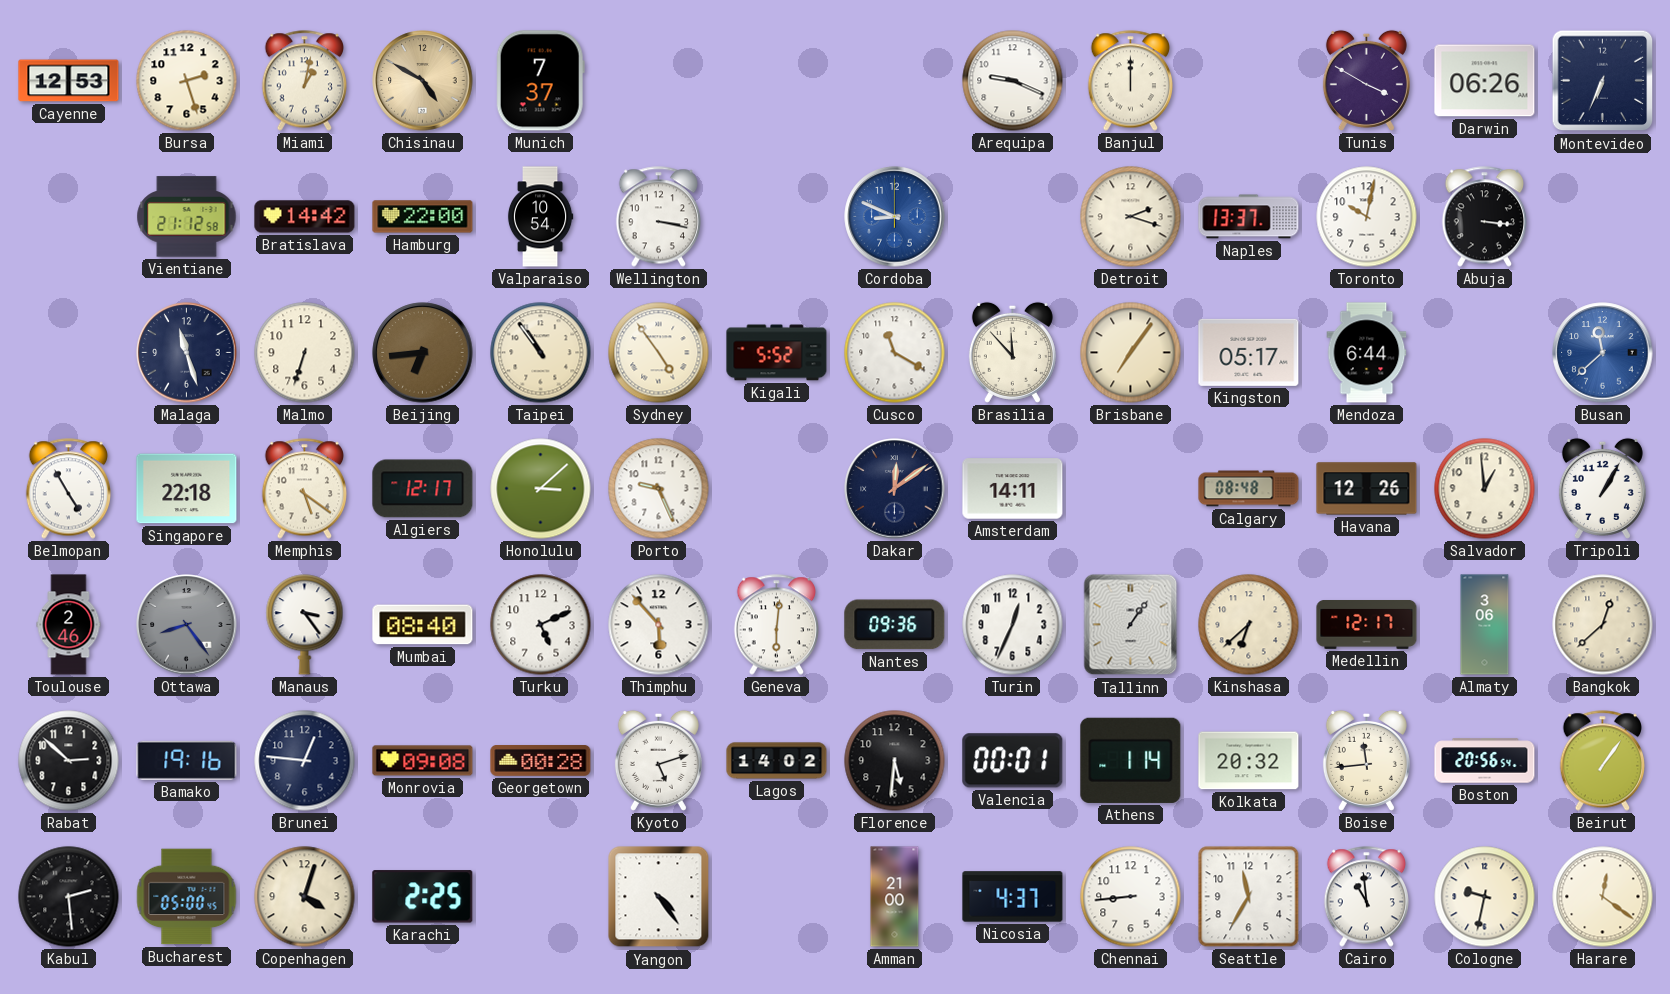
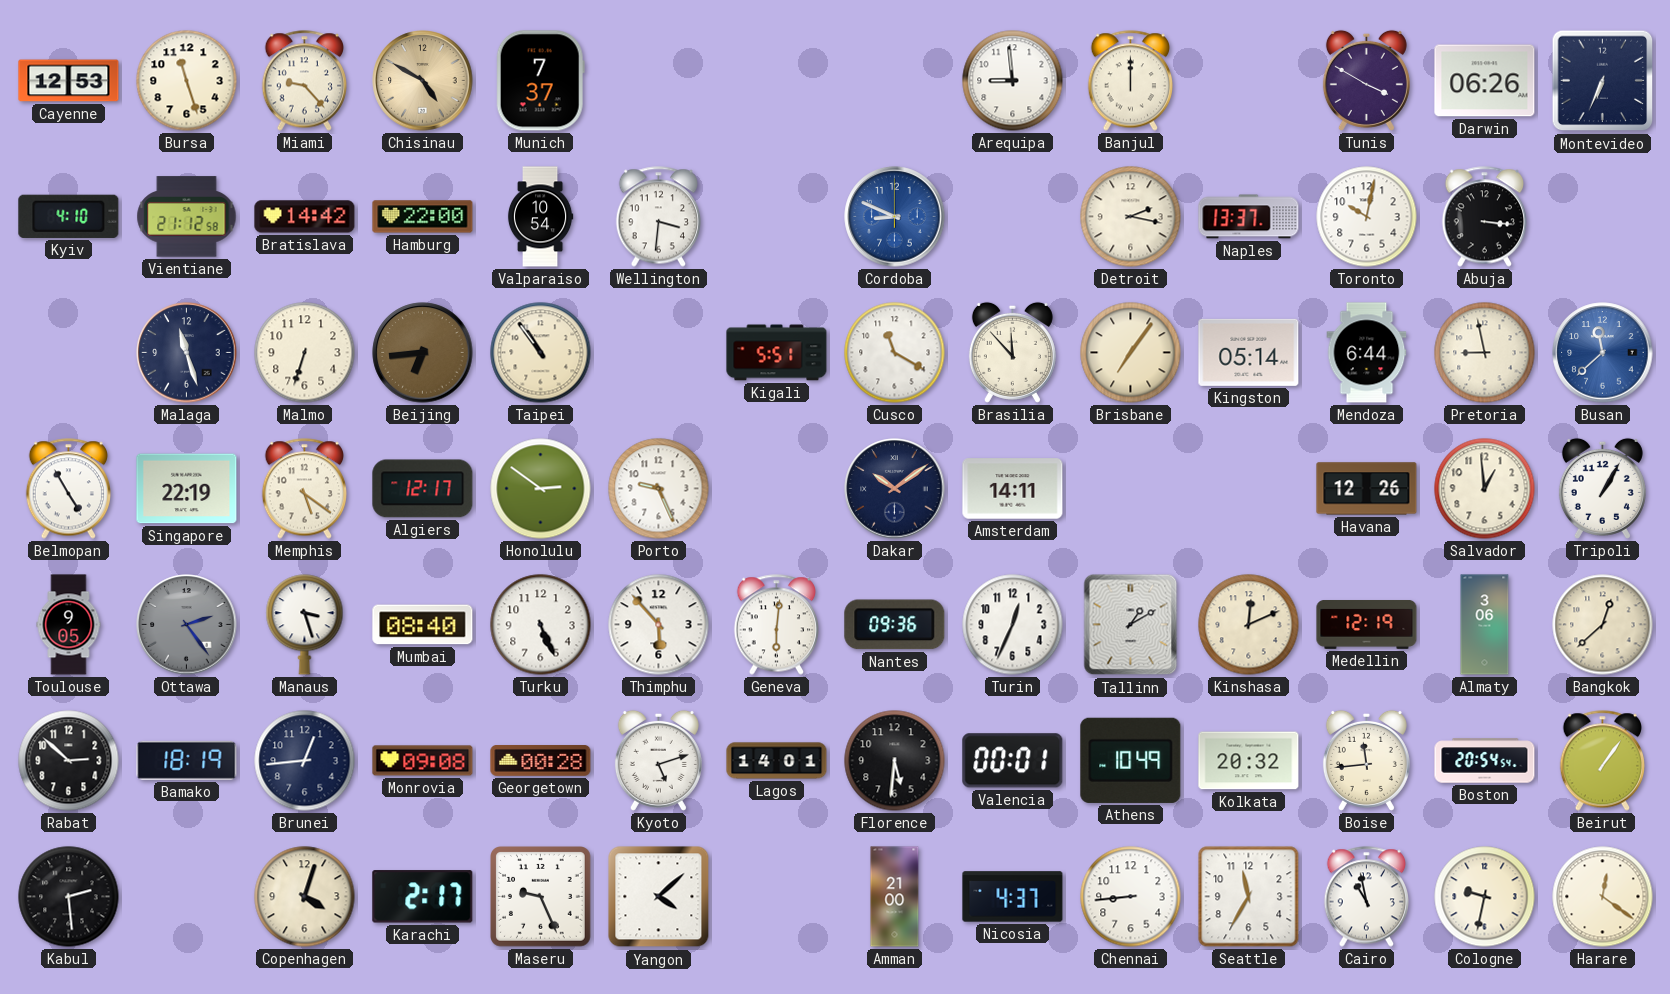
Bursa: 2:27 -> 11:27
Miami: 1:02 -> 9:23
Arequipa: 9:19 -> 8:59
Kyiv: none -> 4:10
Wellington: 3:17 -> 3:31
Detroit: 2:18 -> 2:17
Sydney: 4:54 -> none
Kigali: 5:52 -> 5:51
Kingston: 05:17 -> 05:14
Pretoria: none -> 8:58
Singapore: 22:18 -> 22:19
Honolulu: 3:08 -> 2:51
Dakar: 12:09 -> 10:09
Calgary: 08:48 -> none
Toulouse: 2:46 -> 9:05
Ottawa: 8:24 -> 2:24
Manaus: 3:24 -> 3:27
Turku: 5:11 -> 5:26
Tallinn: 1:06 -> 1:10
Kinshasa: 6:38 -> 12:11
Medellin: 12:17 -> 12:19
Bamako: 19:16 -> 18:19
Brunei: 12:46 -> 12:44
Lagos: 14:02 -> 14:01
Athens: 1:14 -> 10:49
Boston: 20:56 -> 20:54
Bucharest: 05:00 -> none
Karachi: 2:25 -> 2:17
Maseru: none -> 9:26
Yangon: 4:24 -> 4:08
Cairo: 10:59 -> 10:58
